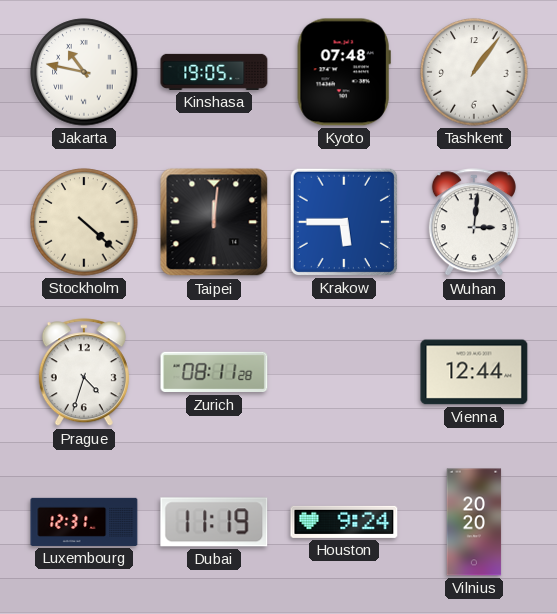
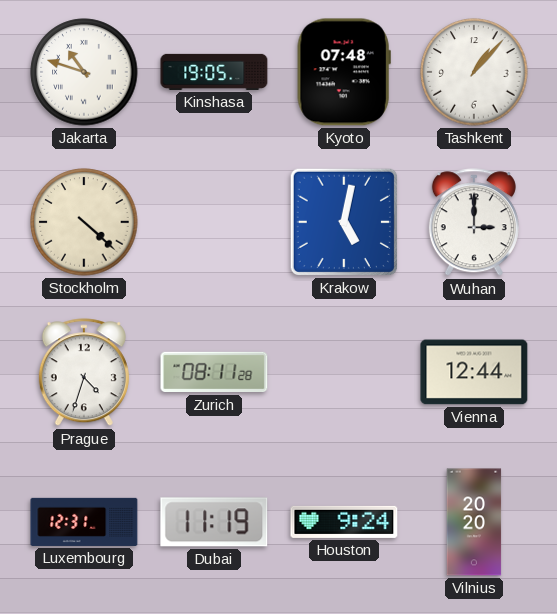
Jakarta: 10:47 -> 10:48
Tashkent: 1:06 -> 1:07
Taipei: 12:01 -> none
Krakow: 5:45 -> 5:02
Wuhan: 3:01 -> 3:00
